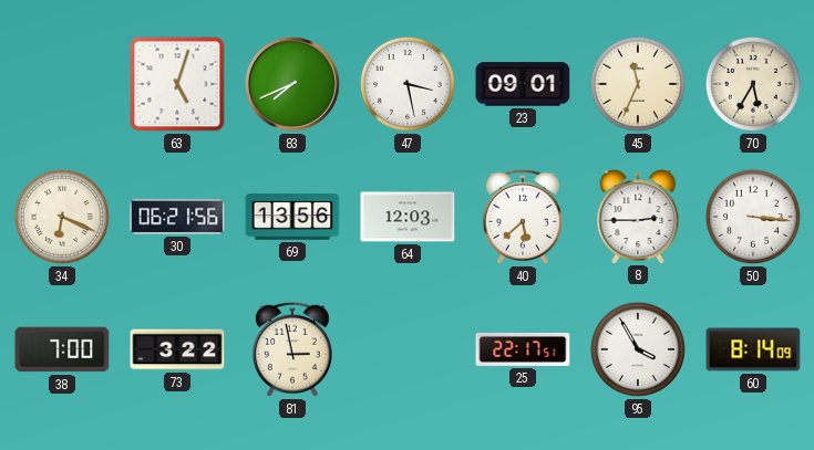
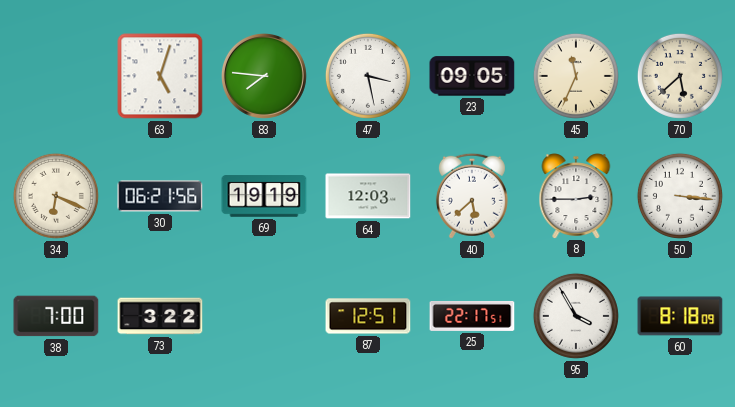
83: 7:41 -> 7:46
23: 09:01 -> 09:05
70: 5:35 -> 5:38
69: 13:56 -> 19:19
81: 2:58 -> none
87: none -> 12:51
60: 8:14 -> 8:18
